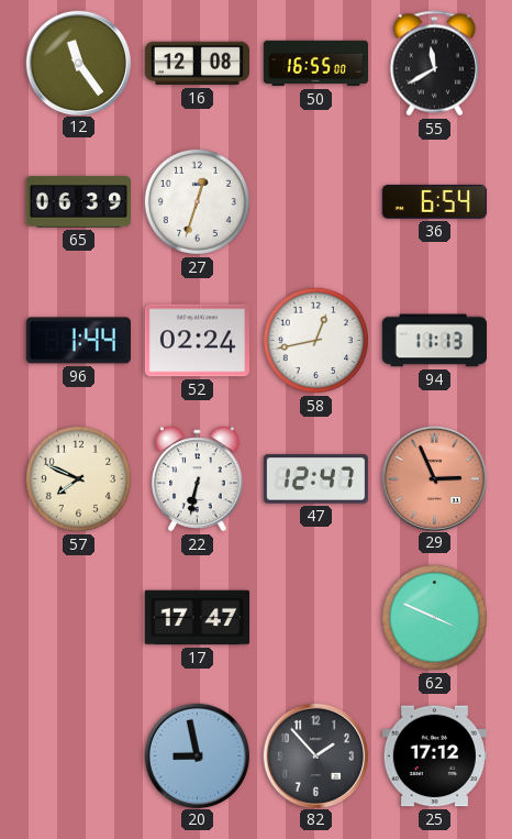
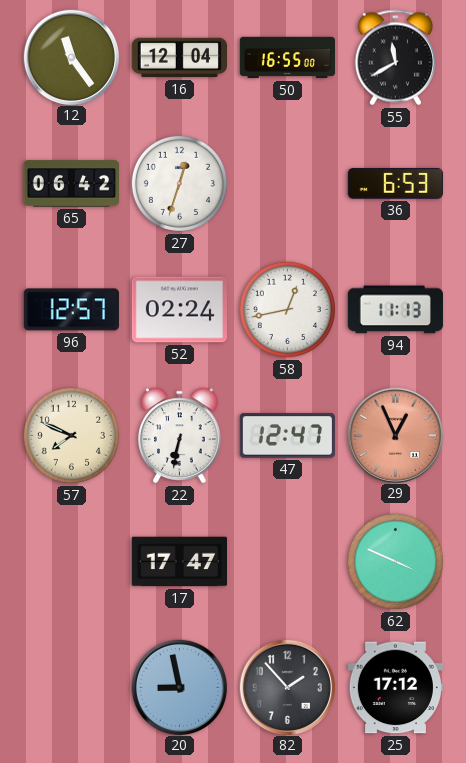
16: 12:08 -> 12:04
65: 06:39 -> 06:42
36: 6:54 -> 6:53
96: 1:44 -> 12:57
29: 2:56 -> 12:56
